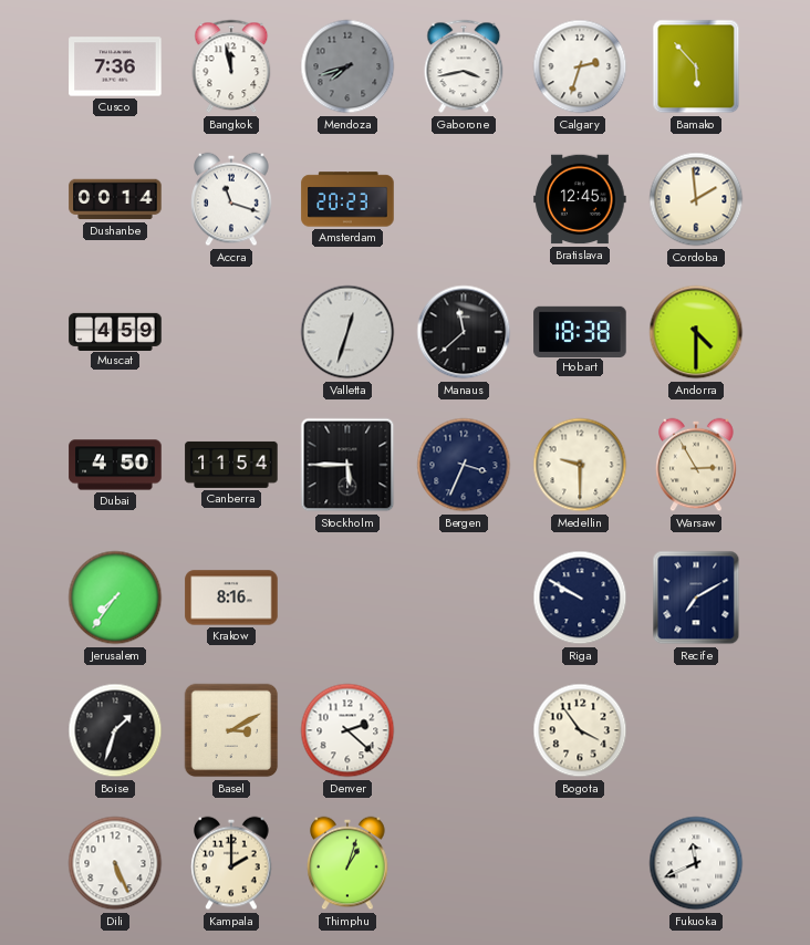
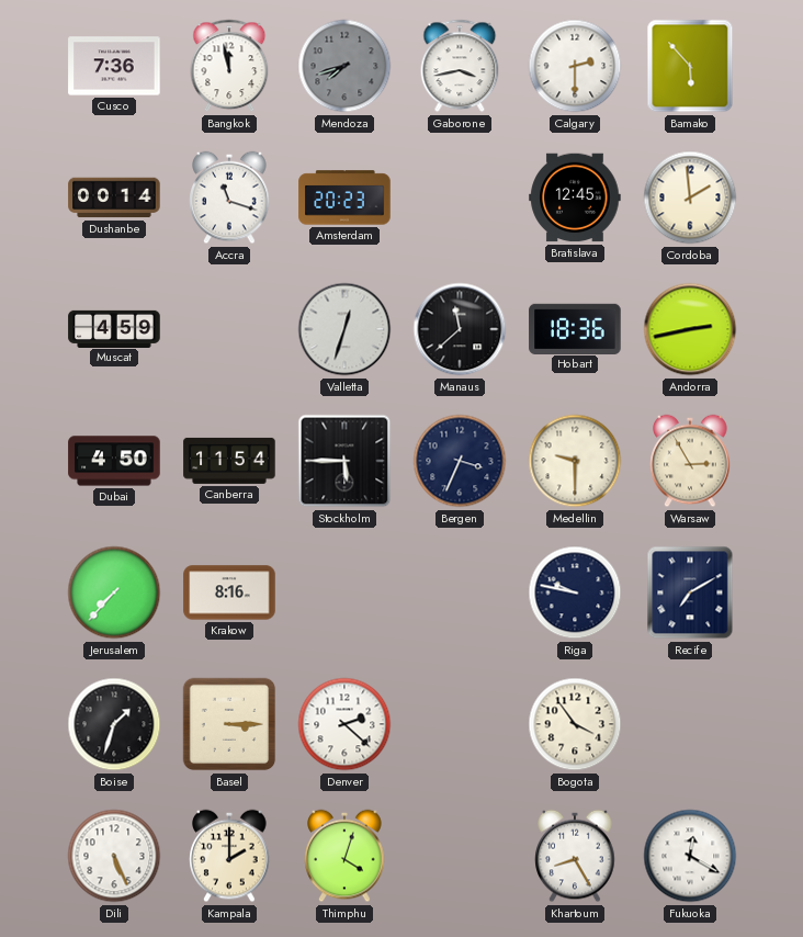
Calgary: 2:33 -> 2:30
Hobart: 18:38 -> 18:36
Andorra: 4:30 -> 2:43
Jerusalem: 7:36 -> 7:37
Riga: 9:50 -> 9:47
Basel: 3:10 -> 3:15
Thimphu: 1:03 -> 4:03
Khartoum: none -> 8:25
Fukuoka: 11:41 -> 12:20
